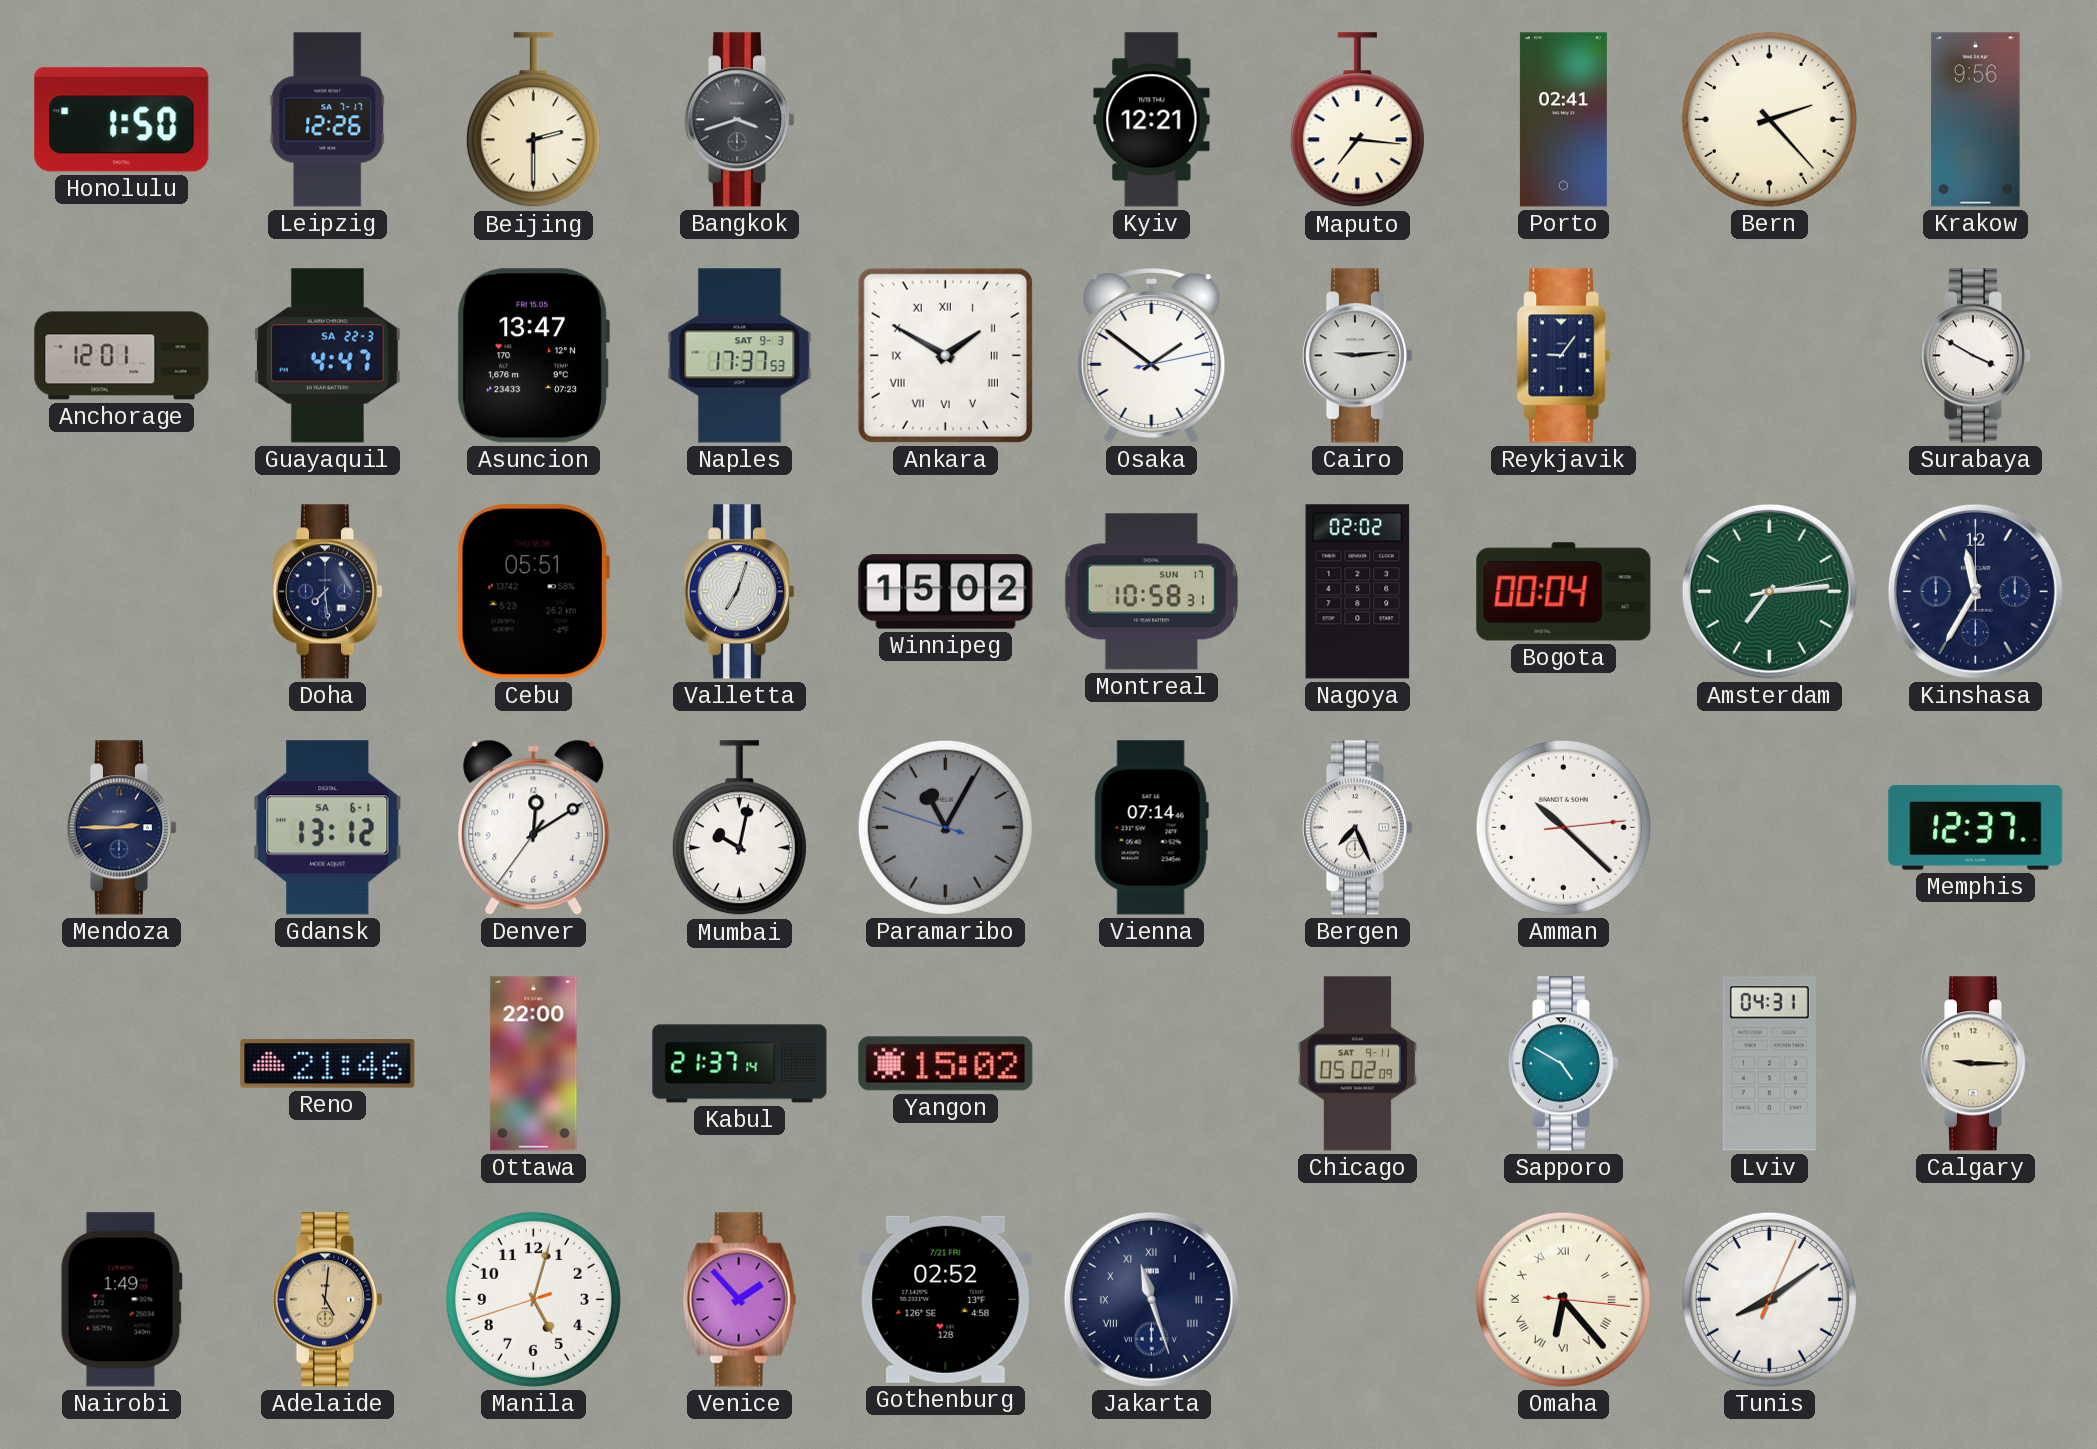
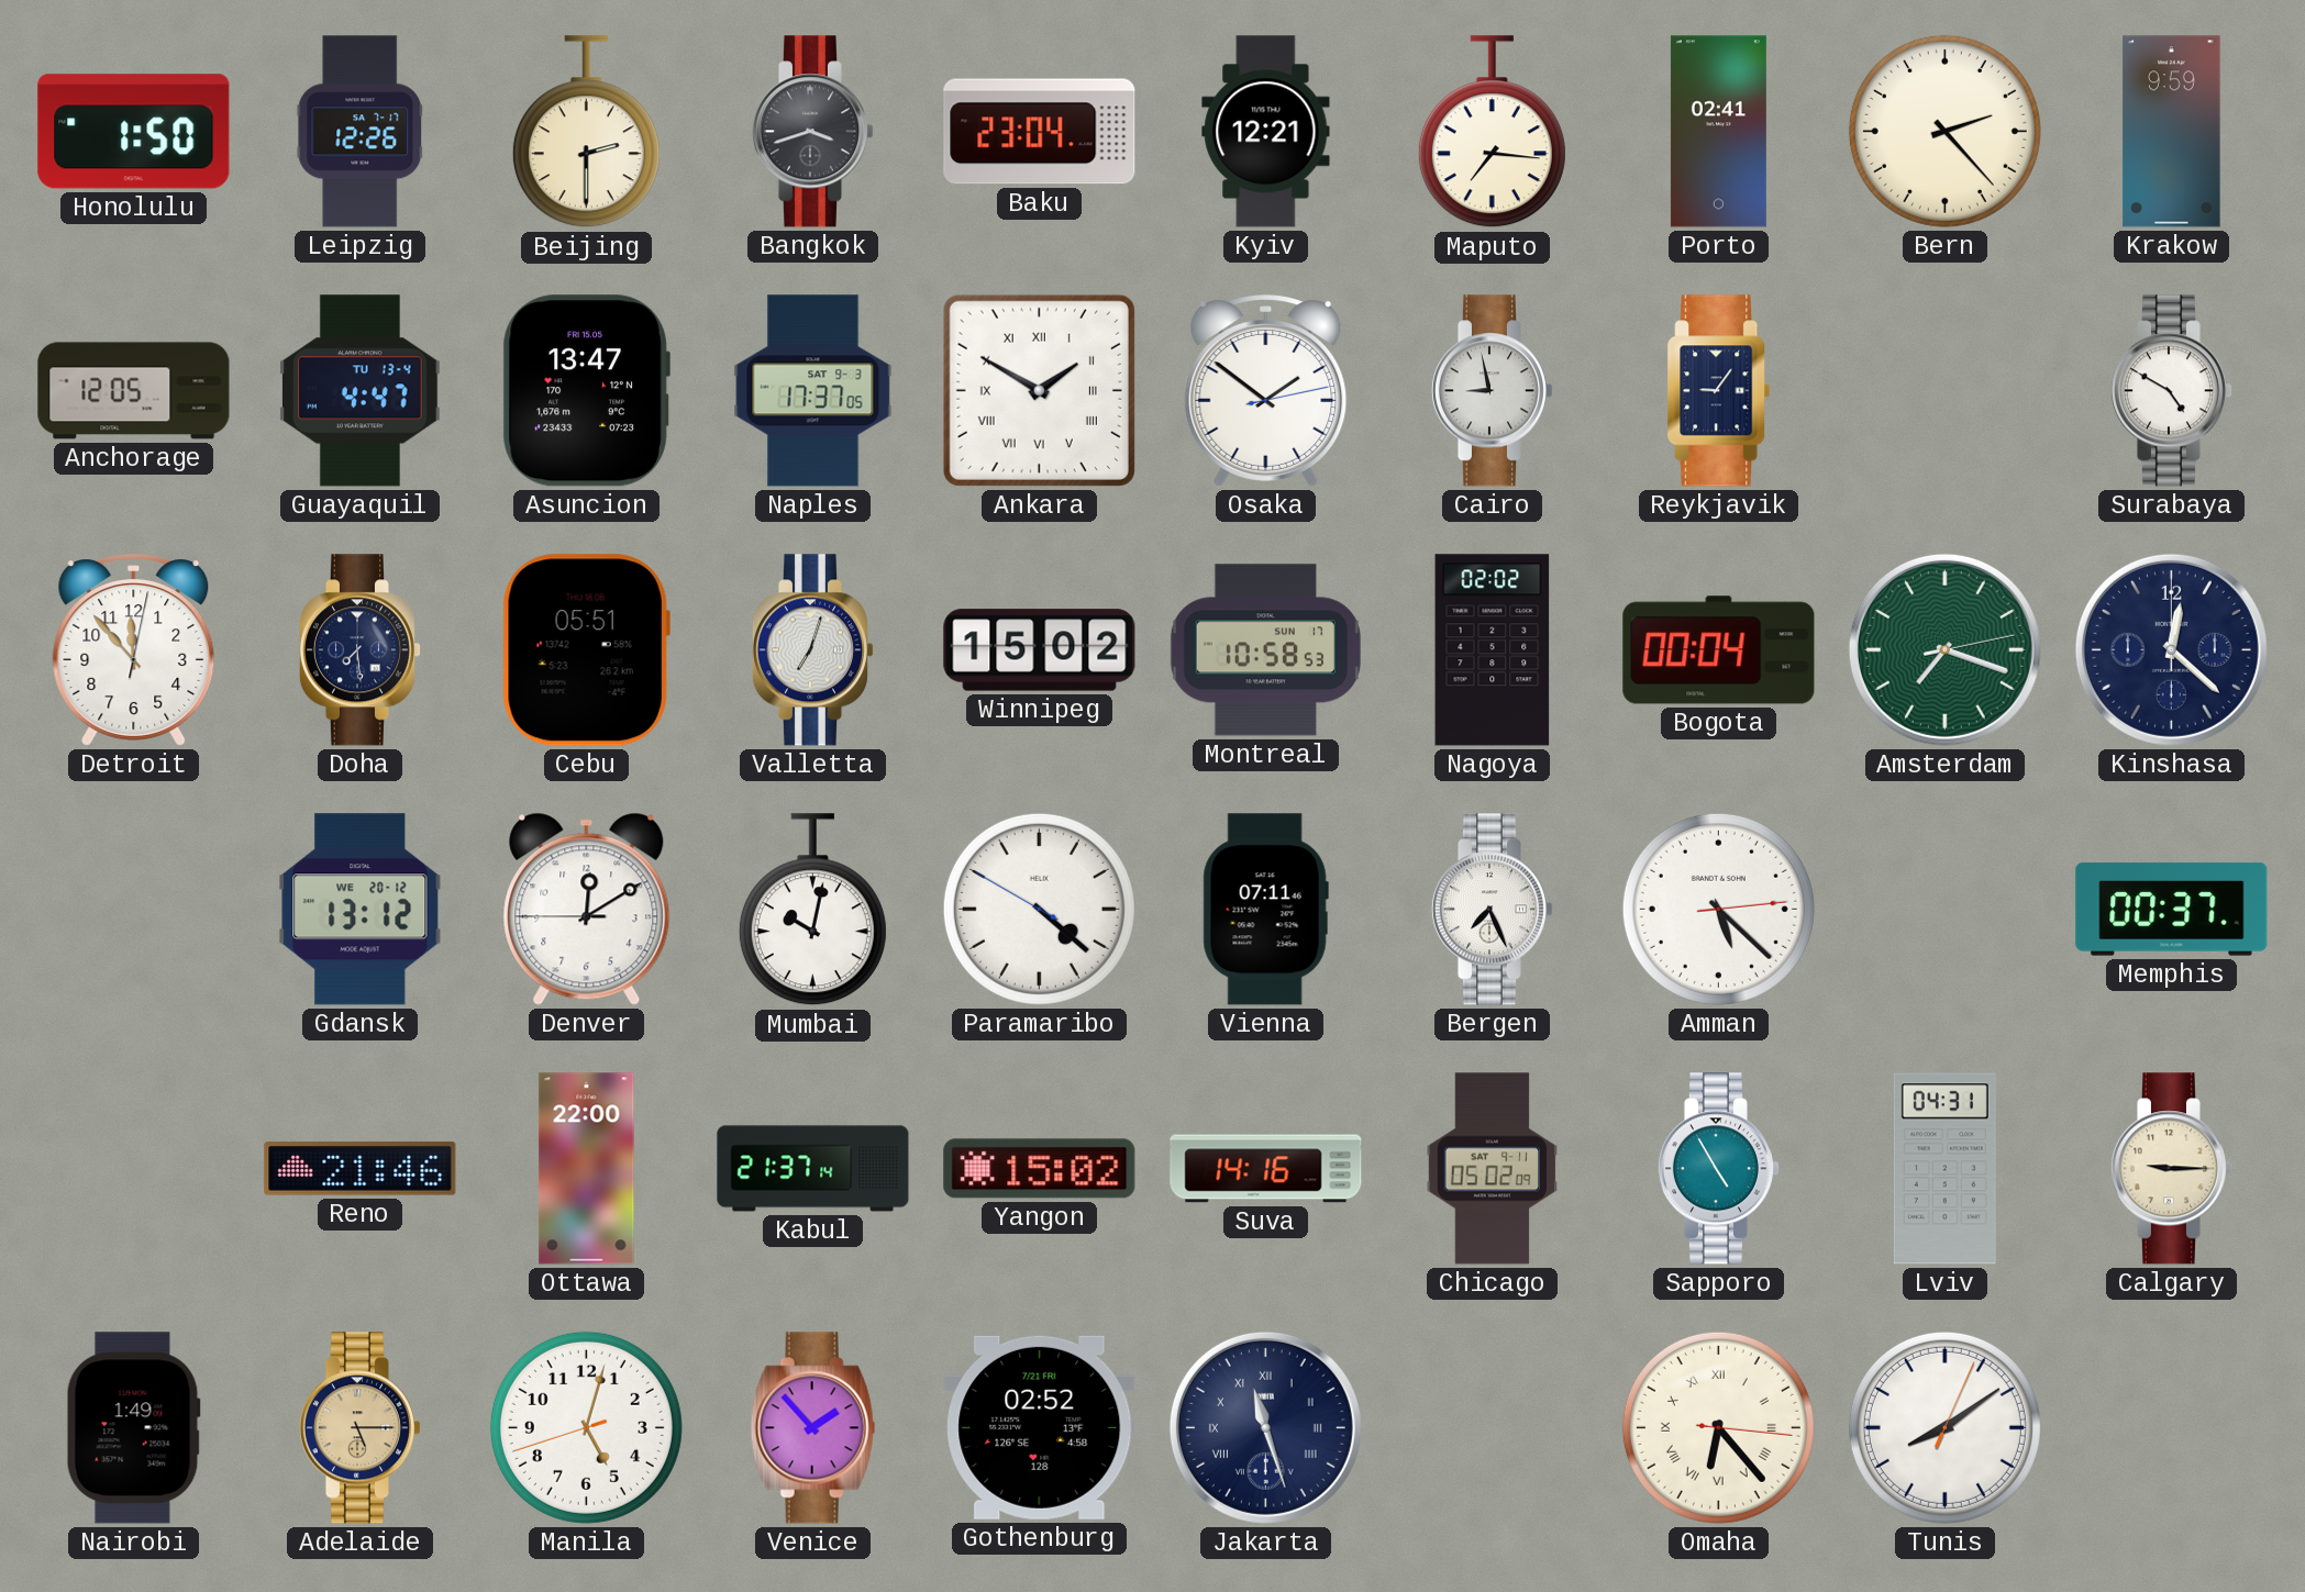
Baku: none -> 23:04
Krakow: 9:56 -> 9:59
Anchorage: 12:01 -> 12:05
Guayaquil date: SA 22-3 -> TU 13-4
Naples: 17:37:53 -> 17:37:05
Cairo: 9:14 -> 8:58
Surabaya: 3:50 -> 4:50
Detroit: none -> 11:53
Montreal: 10:58:31 -> 10:58:53
Amsterdam: 7:14 -> 7:18
Kinshasa: 11:35 -> 12:22
Mendoza: 2:45 -> none
Gdansk date: SA 6-1 -> WE 20-12
Denver: 12:09:36 -> 12:09:45
Paramaribo: 11:04 -> 4:21
Paramaribo dial: grey -> white
Vienna: 07:14 -> 07:11
Amman: 10:22 -> 5:22
Memphis: 12:37 -> 00:37
Suva: none -> 14:16
Sapporo: 4:50 -> 4:55
Adelaide: 5:01 -> 5:15
